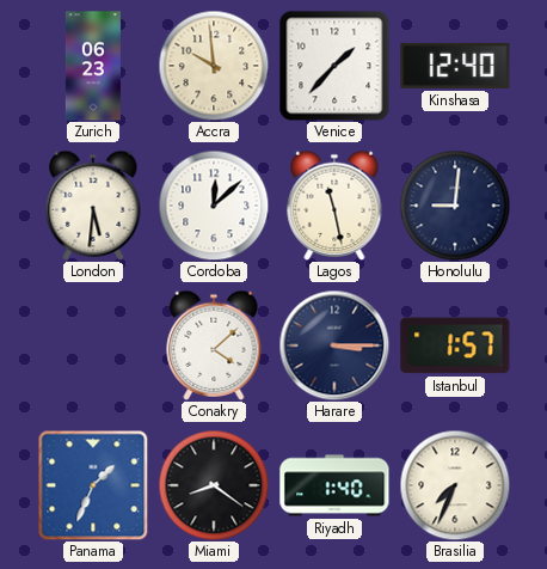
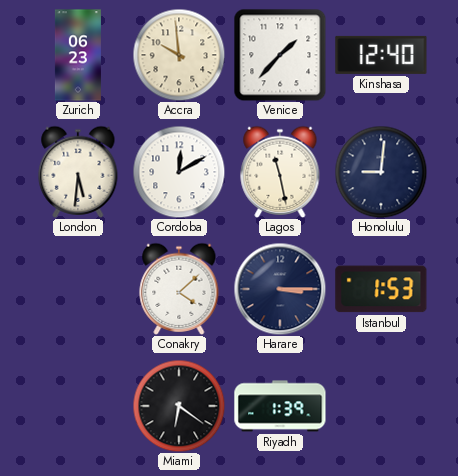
Cordoba: 12:08 -> 12:10
Istanbul: 1:57 -> 1:53
Panama: 1:34 -> none
Miami: 8:21 -> 6:21
Riyadh: 1:40 -> 1:39
Brasilia: 7:34 -> none
